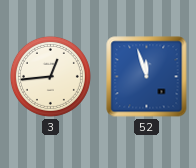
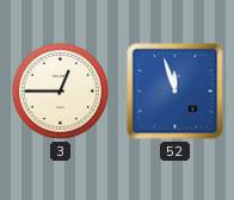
3: 12:44 -> 12:45
